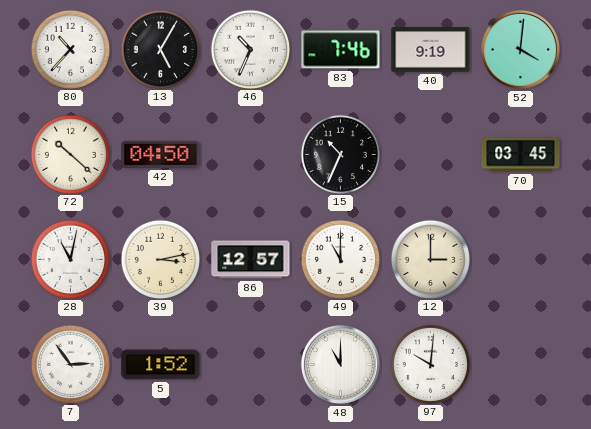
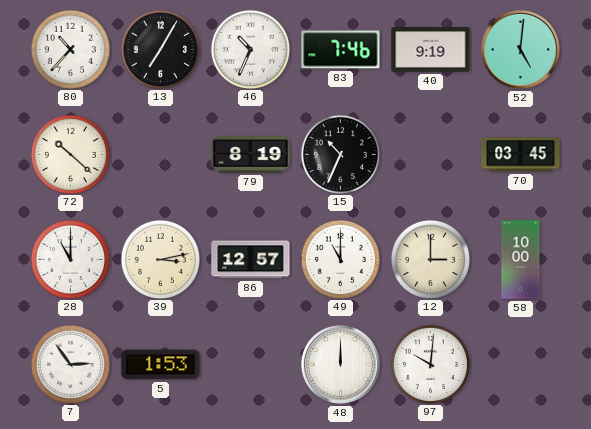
13: 5:05 -> 7:05
52: 4:01 -> 5:01
42: 04:50 -> none
79: none -> 8:19
28: 11:02 -> 11:00
58: none -> 10:00
5: 1:52 -> 1:53
48: 11:00 -> 12:00
